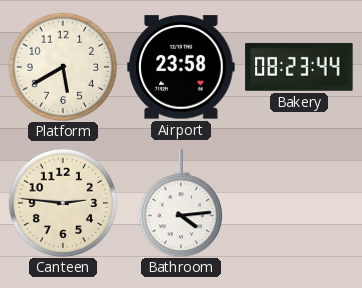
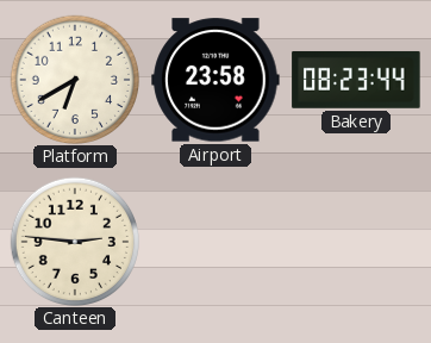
Platform: 5:40 -> 6:40
Bathroom: 4:14 -> none
